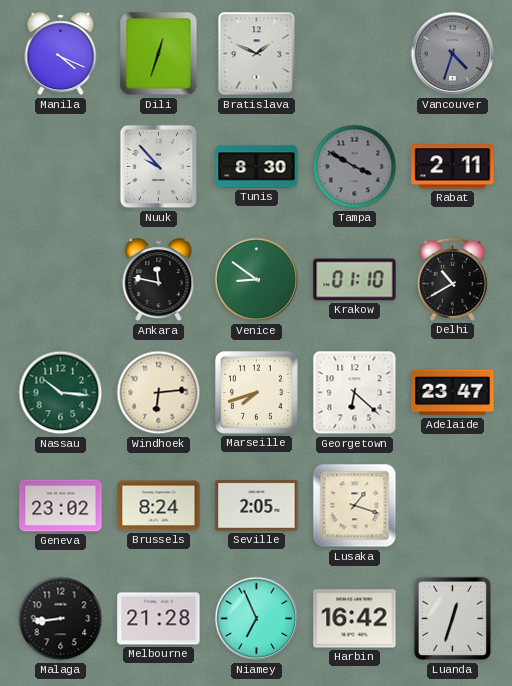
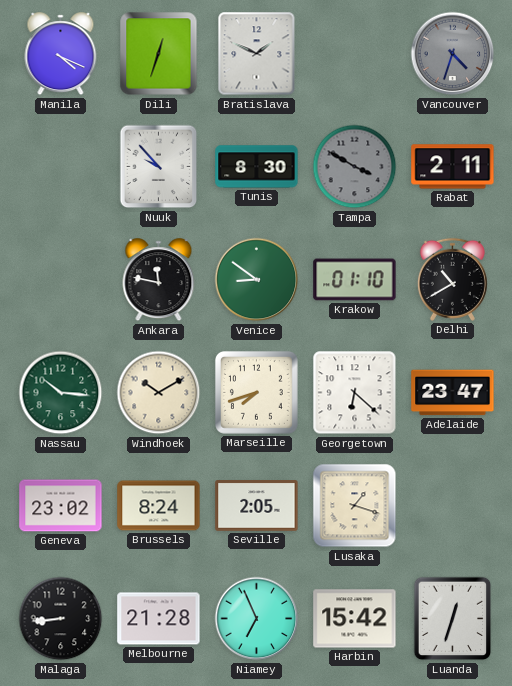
Windhoek: 6:14 -> 10:10
Harbin: 16:42 -> 15:42
